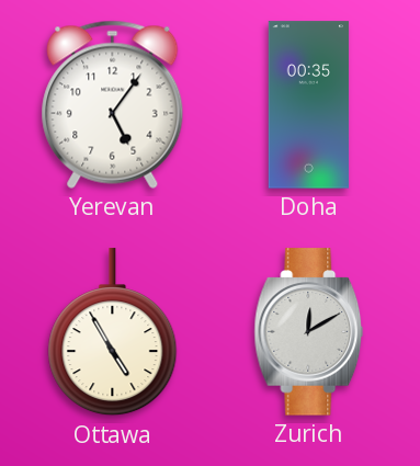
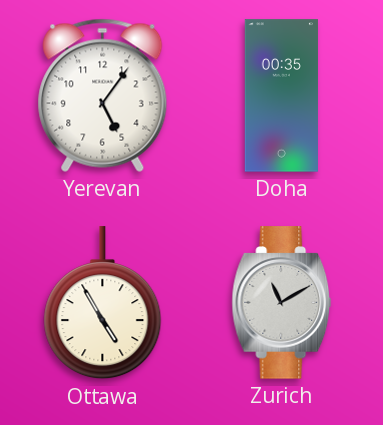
Zurich: 12:10 -> 11:10
